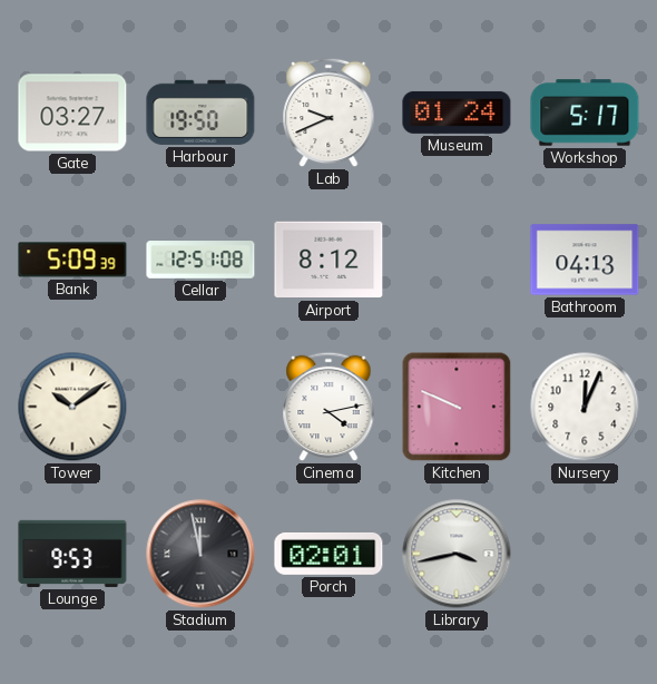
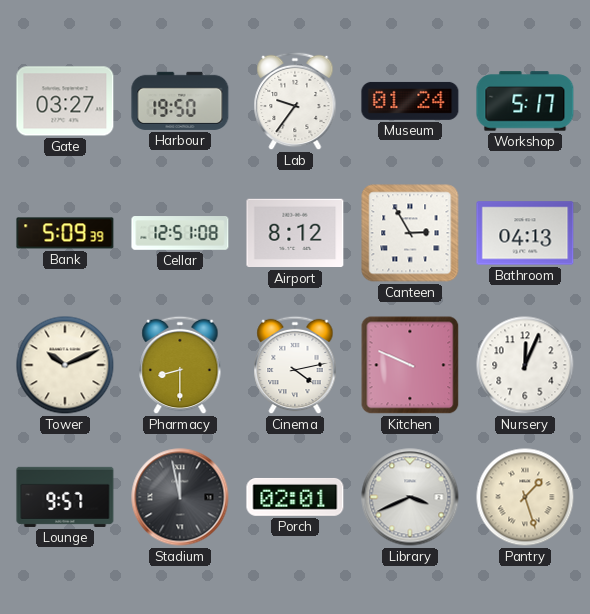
Lab: 9:41 -> 9:36
Canteen: none -> 2:55
Tower: 10:09 -> 10:11
Pharmacy: none -> 8:30
Lounge: 9:53 -> 9:57
Library: 3:43 -> 3:41
Pantry: none -> 1:27
